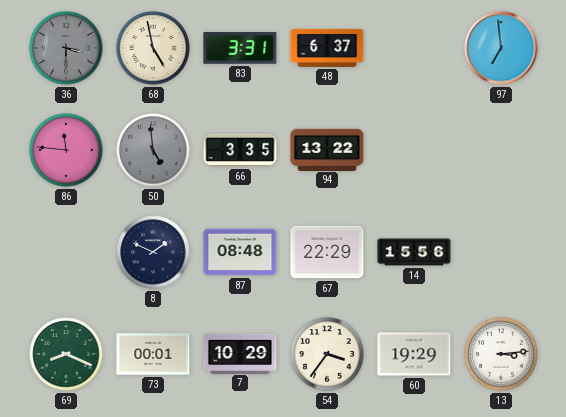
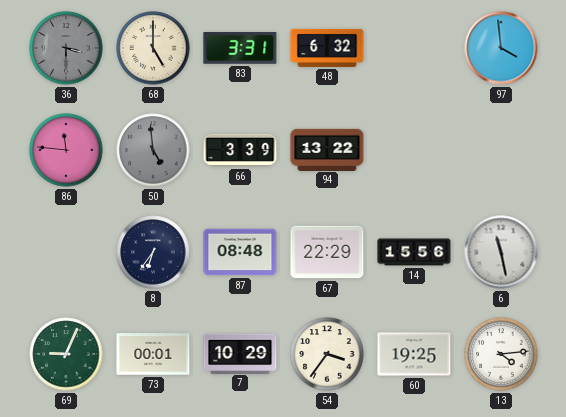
68: 4:58 -> 5:00
48: 6:37 -> 6:32
97: 6:59 -> 3:59
66: 3:35 -> 3:39
8: 1:49 -> 6:36
6: none -> 11:28
69: 8:19 -> 9:04
60: 19:29 -> 19:25
13: 3:14 -> 4:14
